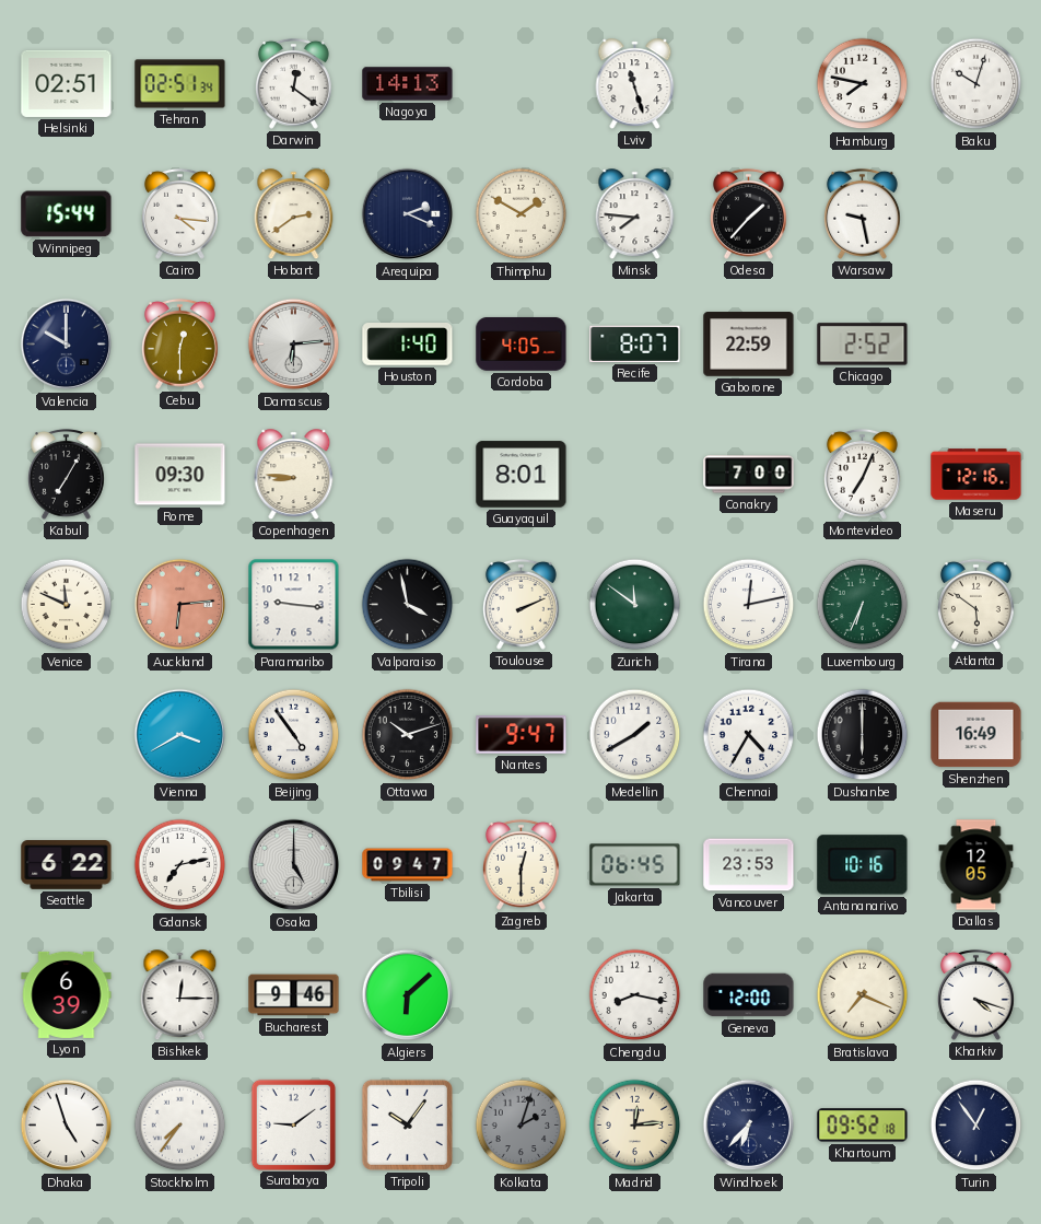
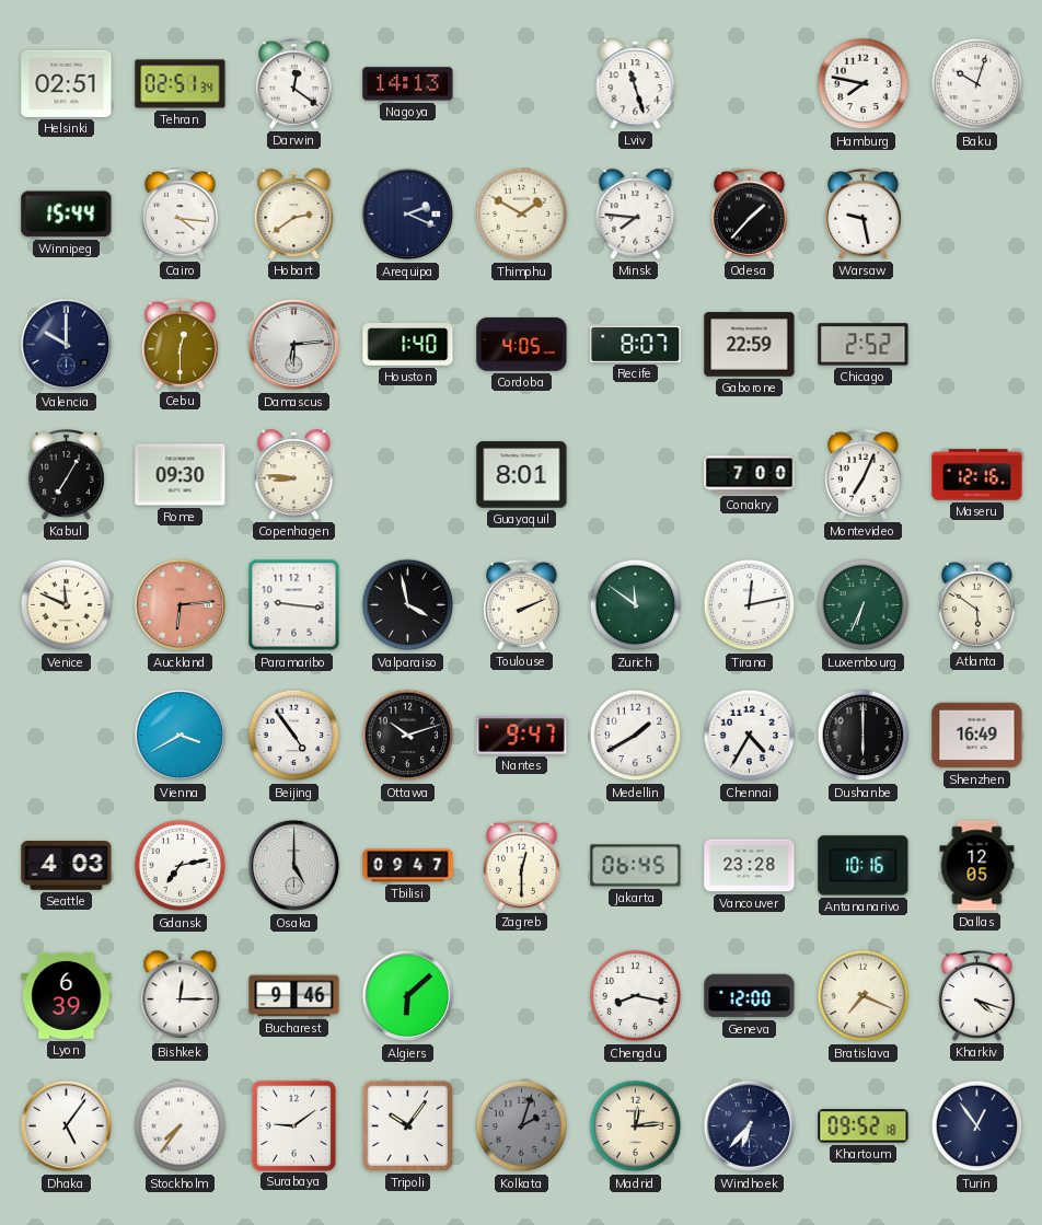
Seattle: 6:22 -> 4:03
Vancouver: 23:53 -> 23:28
Dhaka: 4:57 -> 5:06
